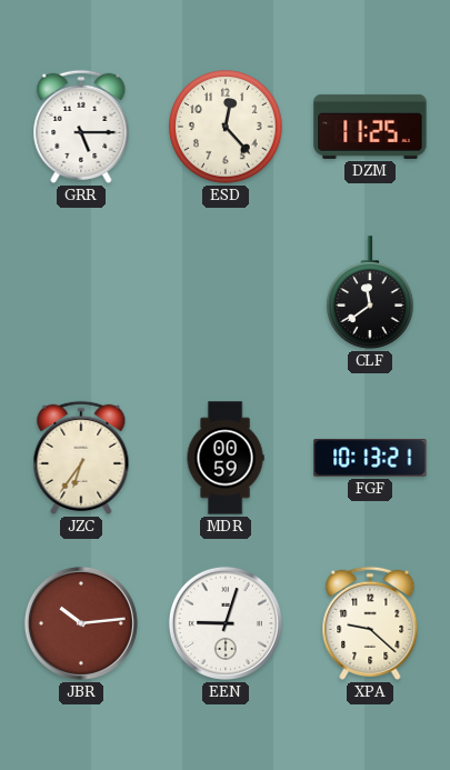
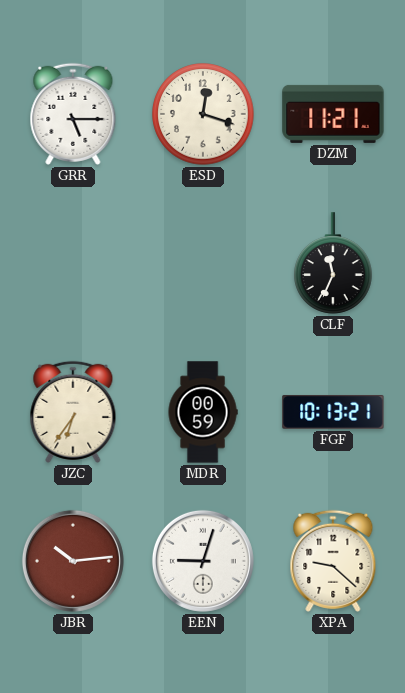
ESD: 12:23 -> 12:18
DZM: 11:25 -> 11:21
CLF: 11:39 -> 11:34
